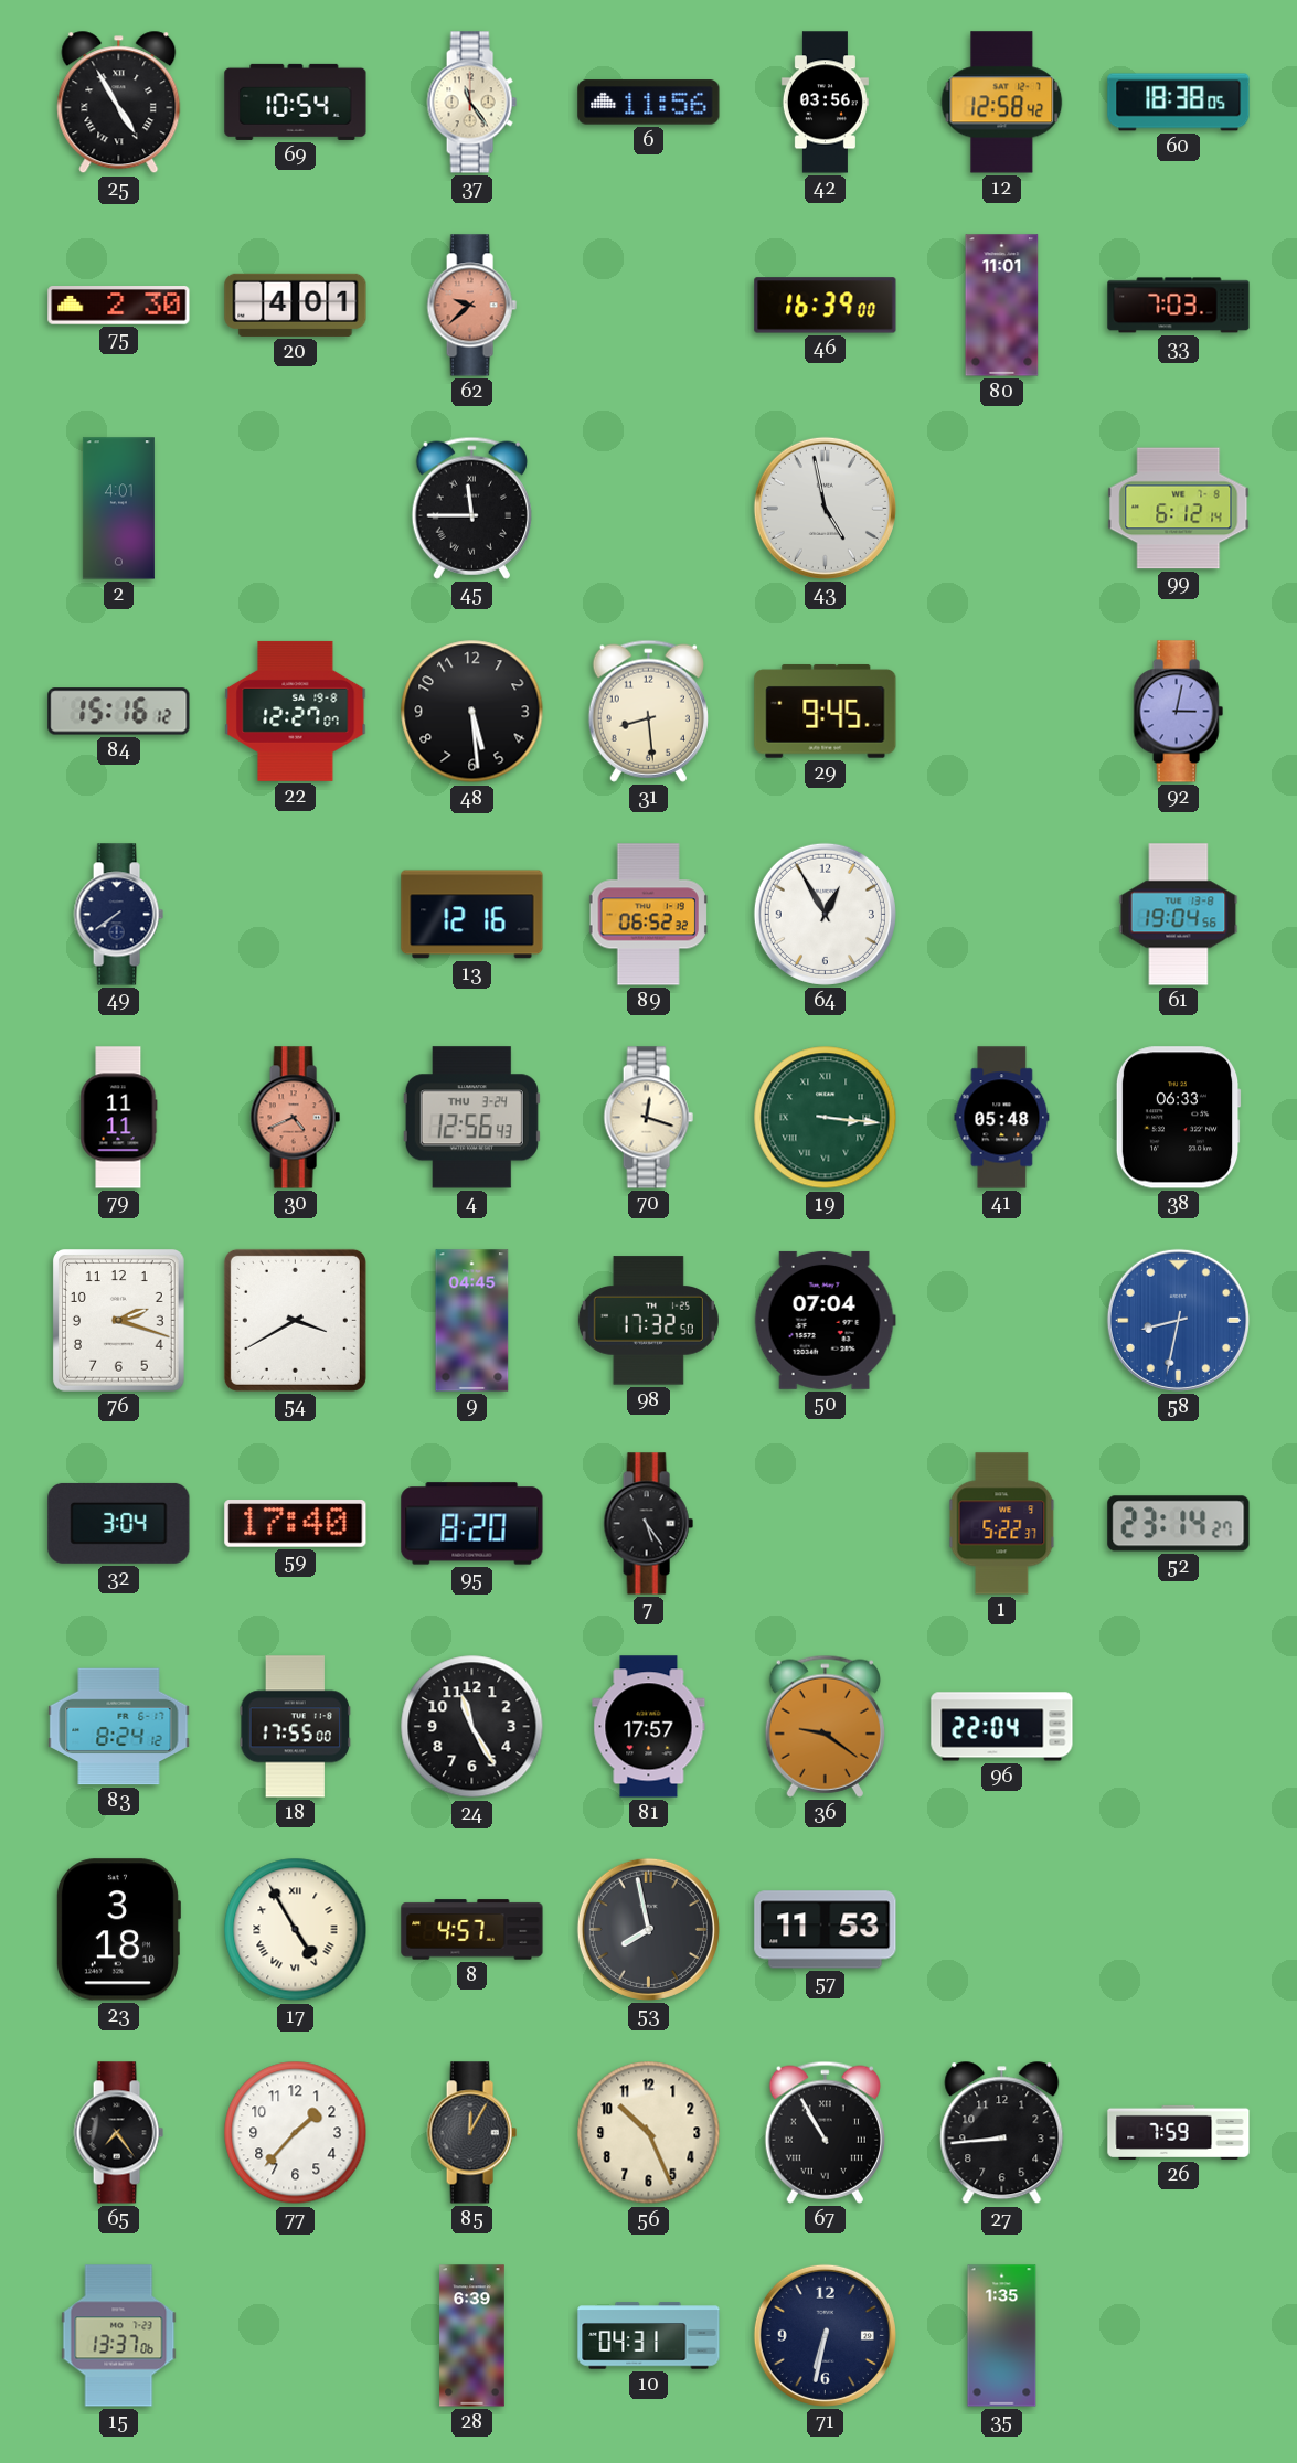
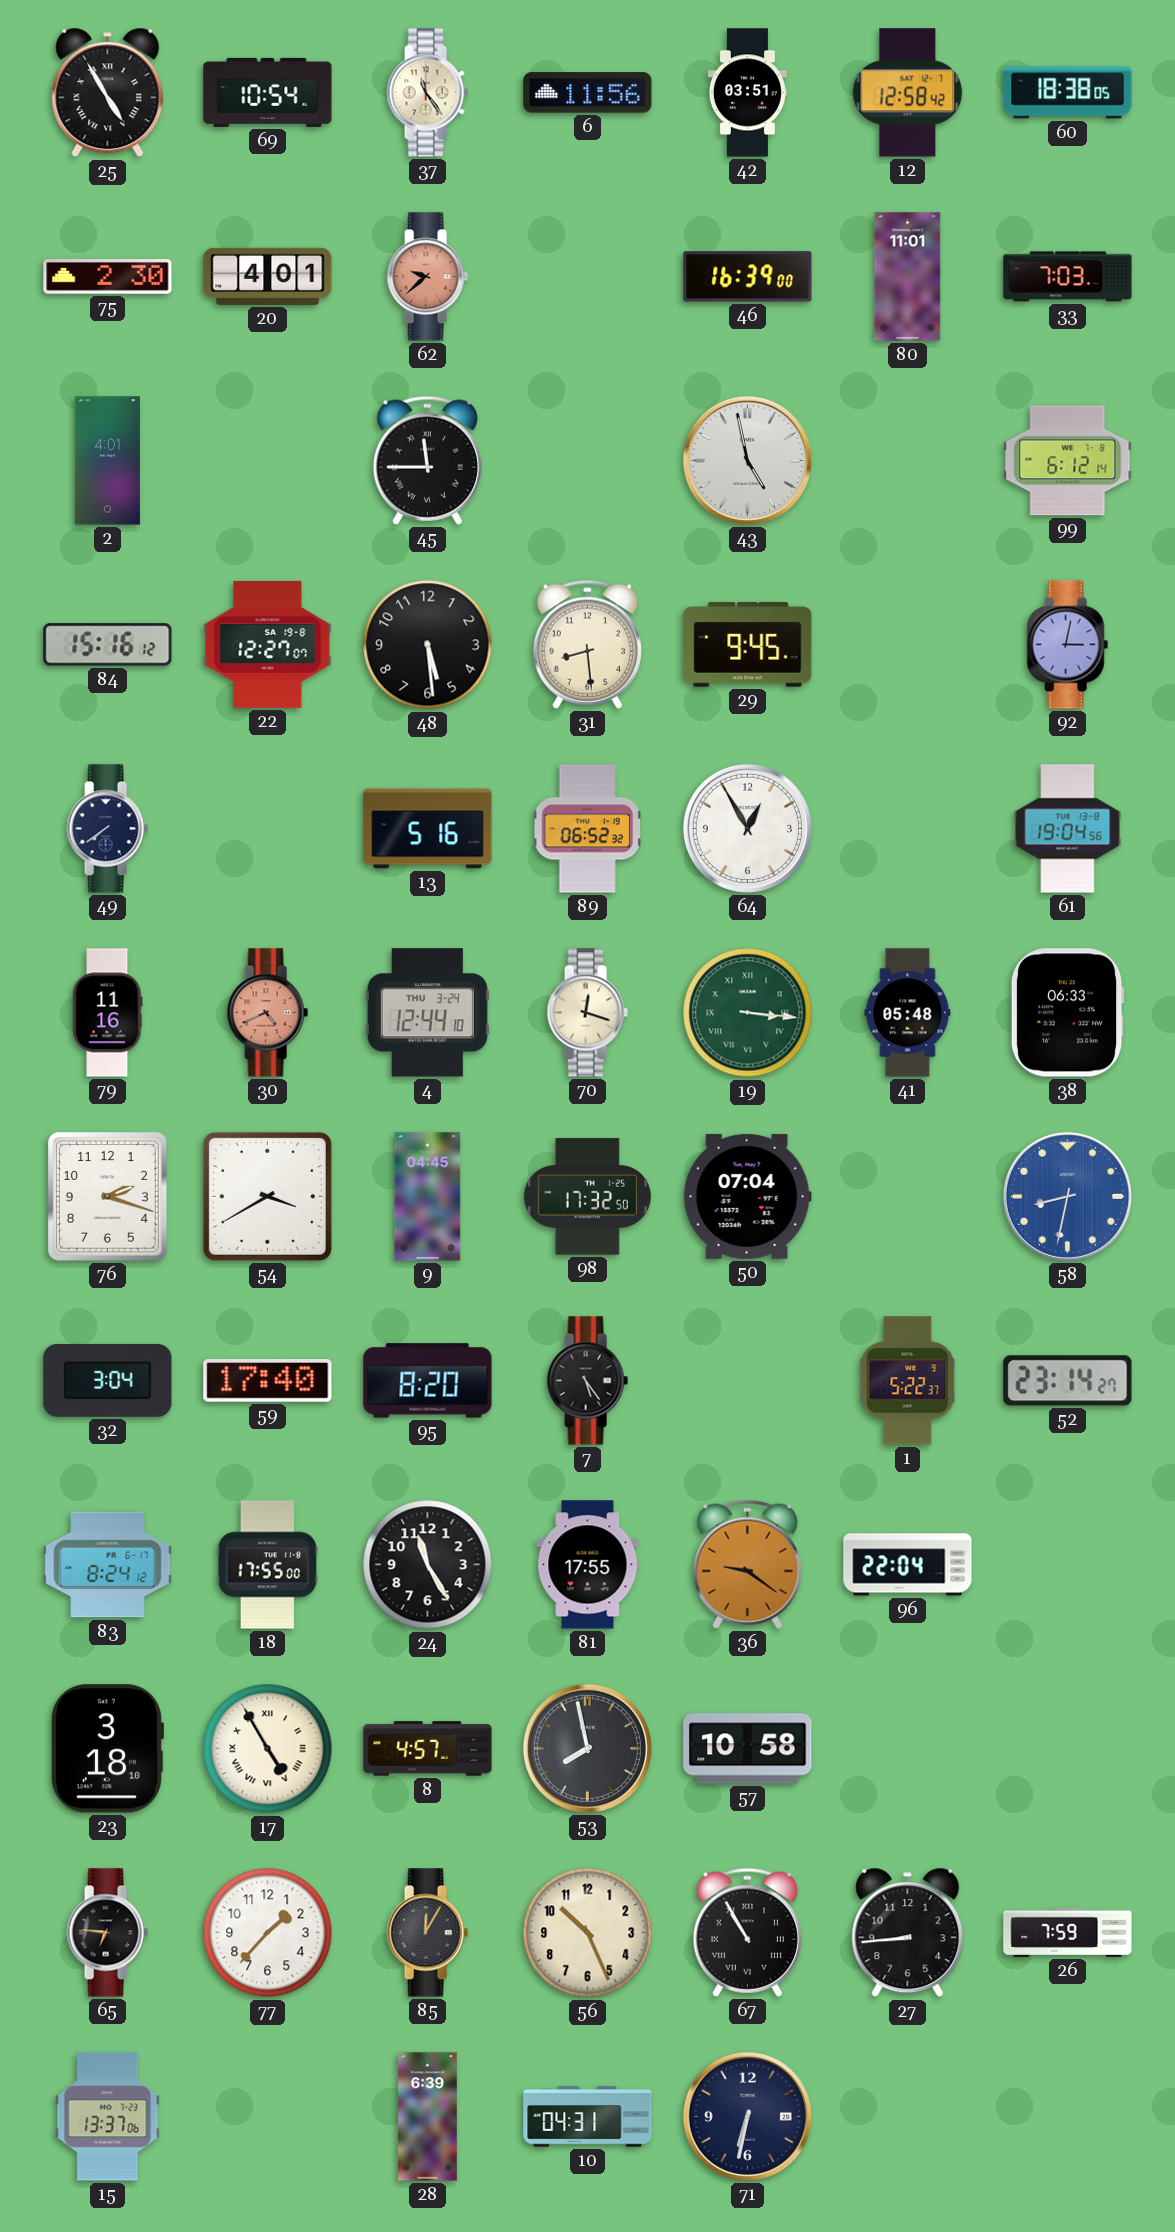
42: 03:56 -> 03:51
13: 12:16 -> 5:16
79: 11:11 -> 11:16
4: 12:56 -> 12:44
81: 17:57 -> 17:55
57: 11:53 -> 10:58
65: 7:24 -> 6:46
35: 1:35 -> none
